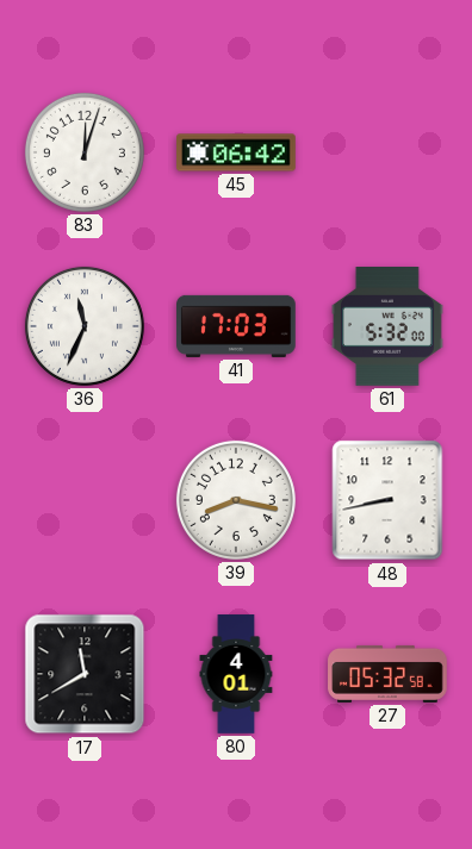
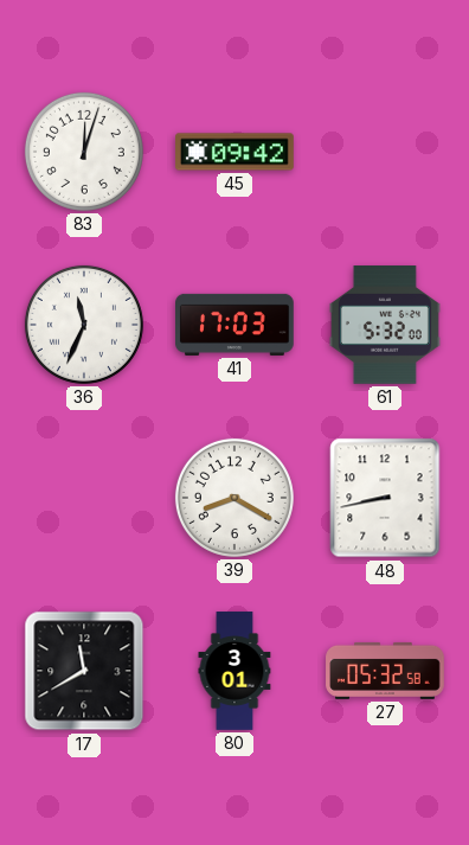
45: 06:42 -> 09:42
39: 8:17 -> 8:20
80: 4:01 -> 3:01
